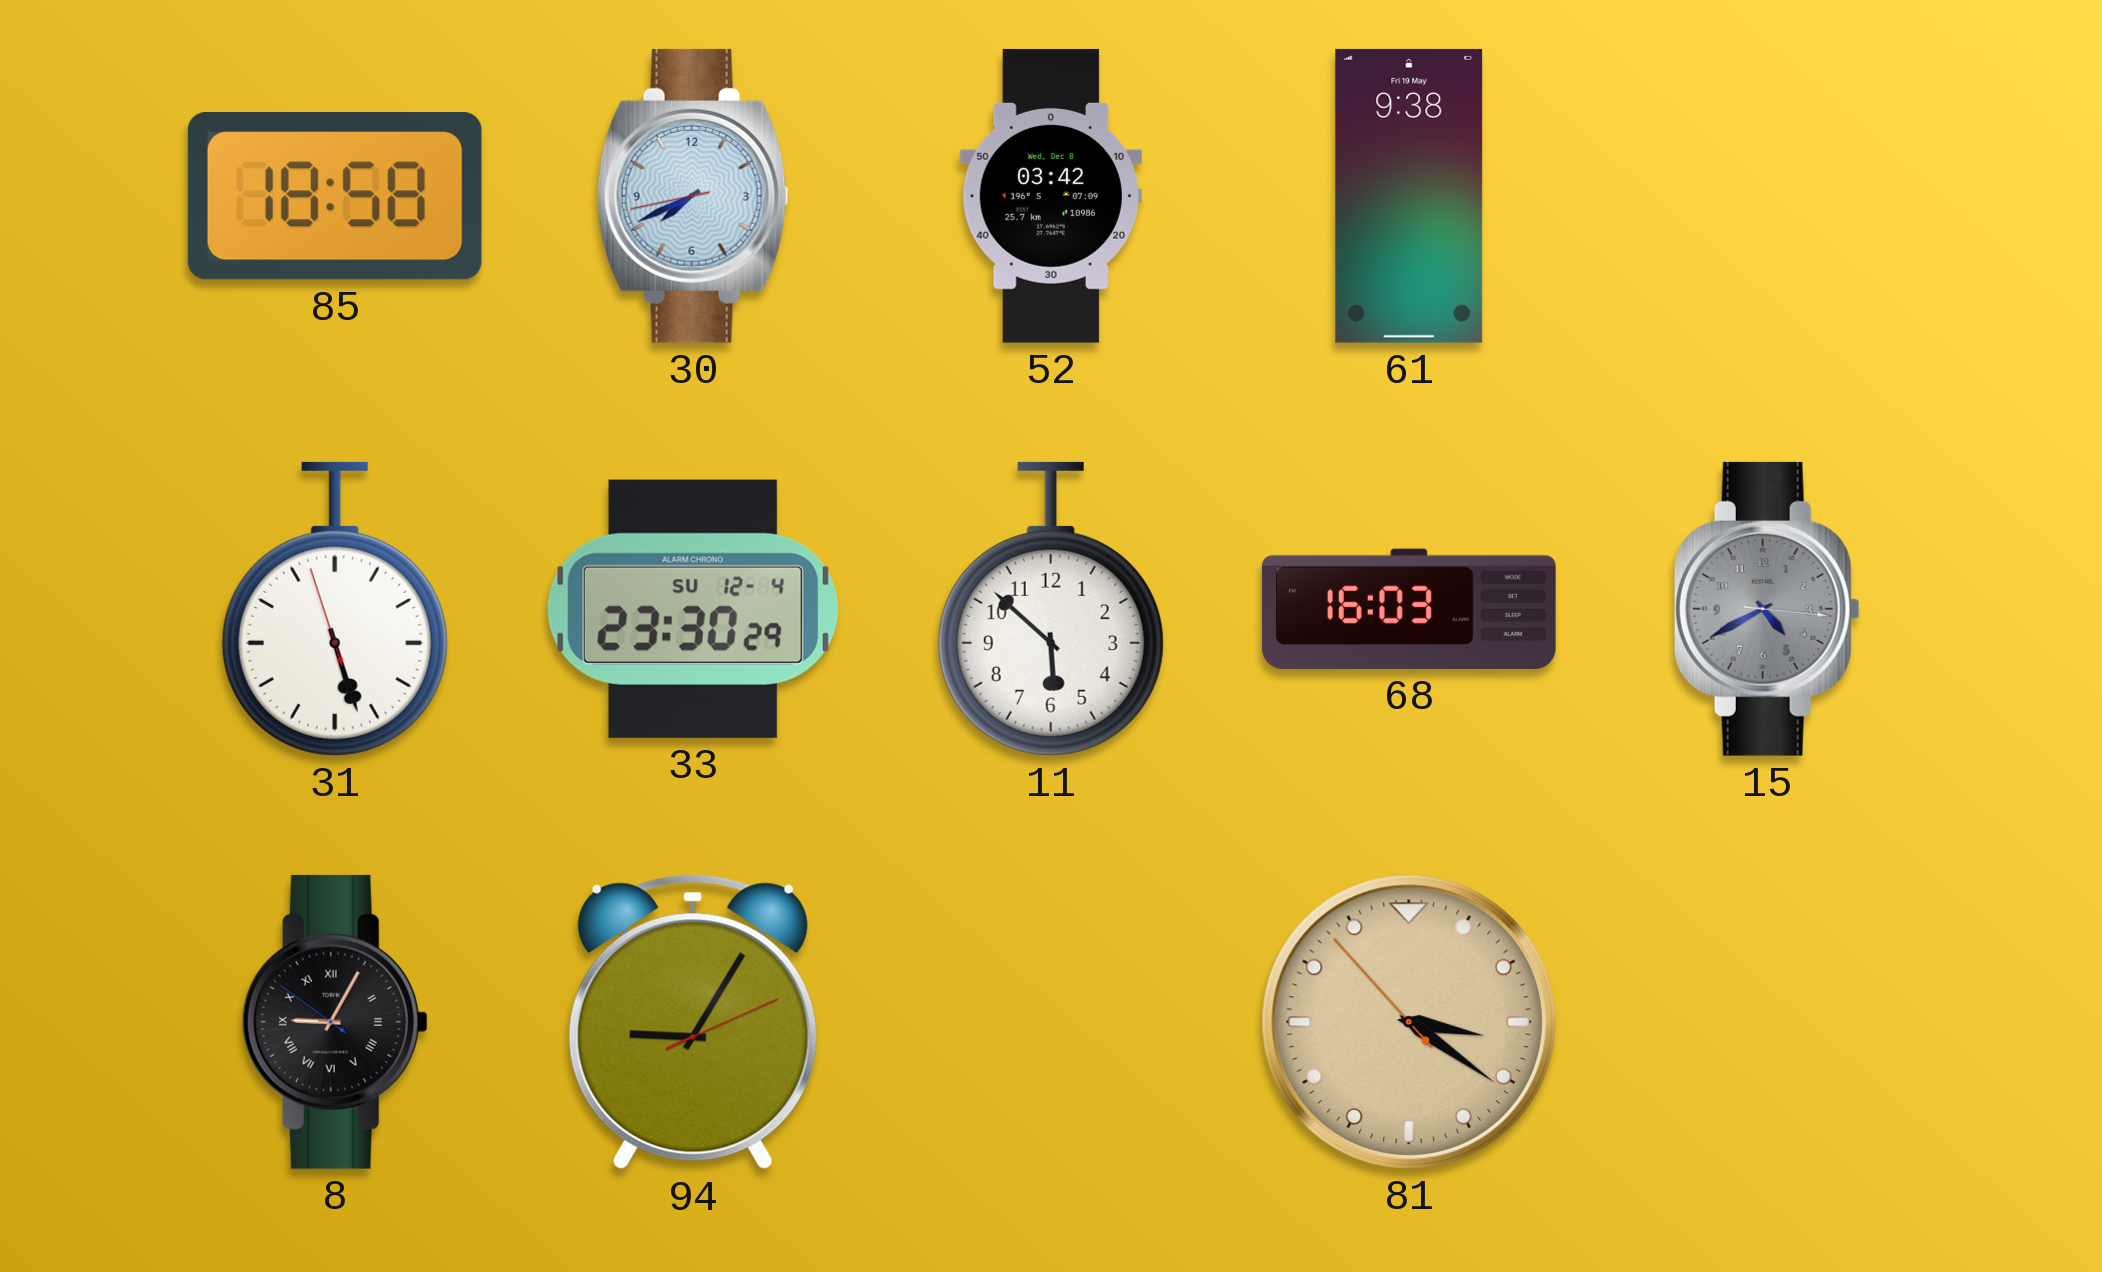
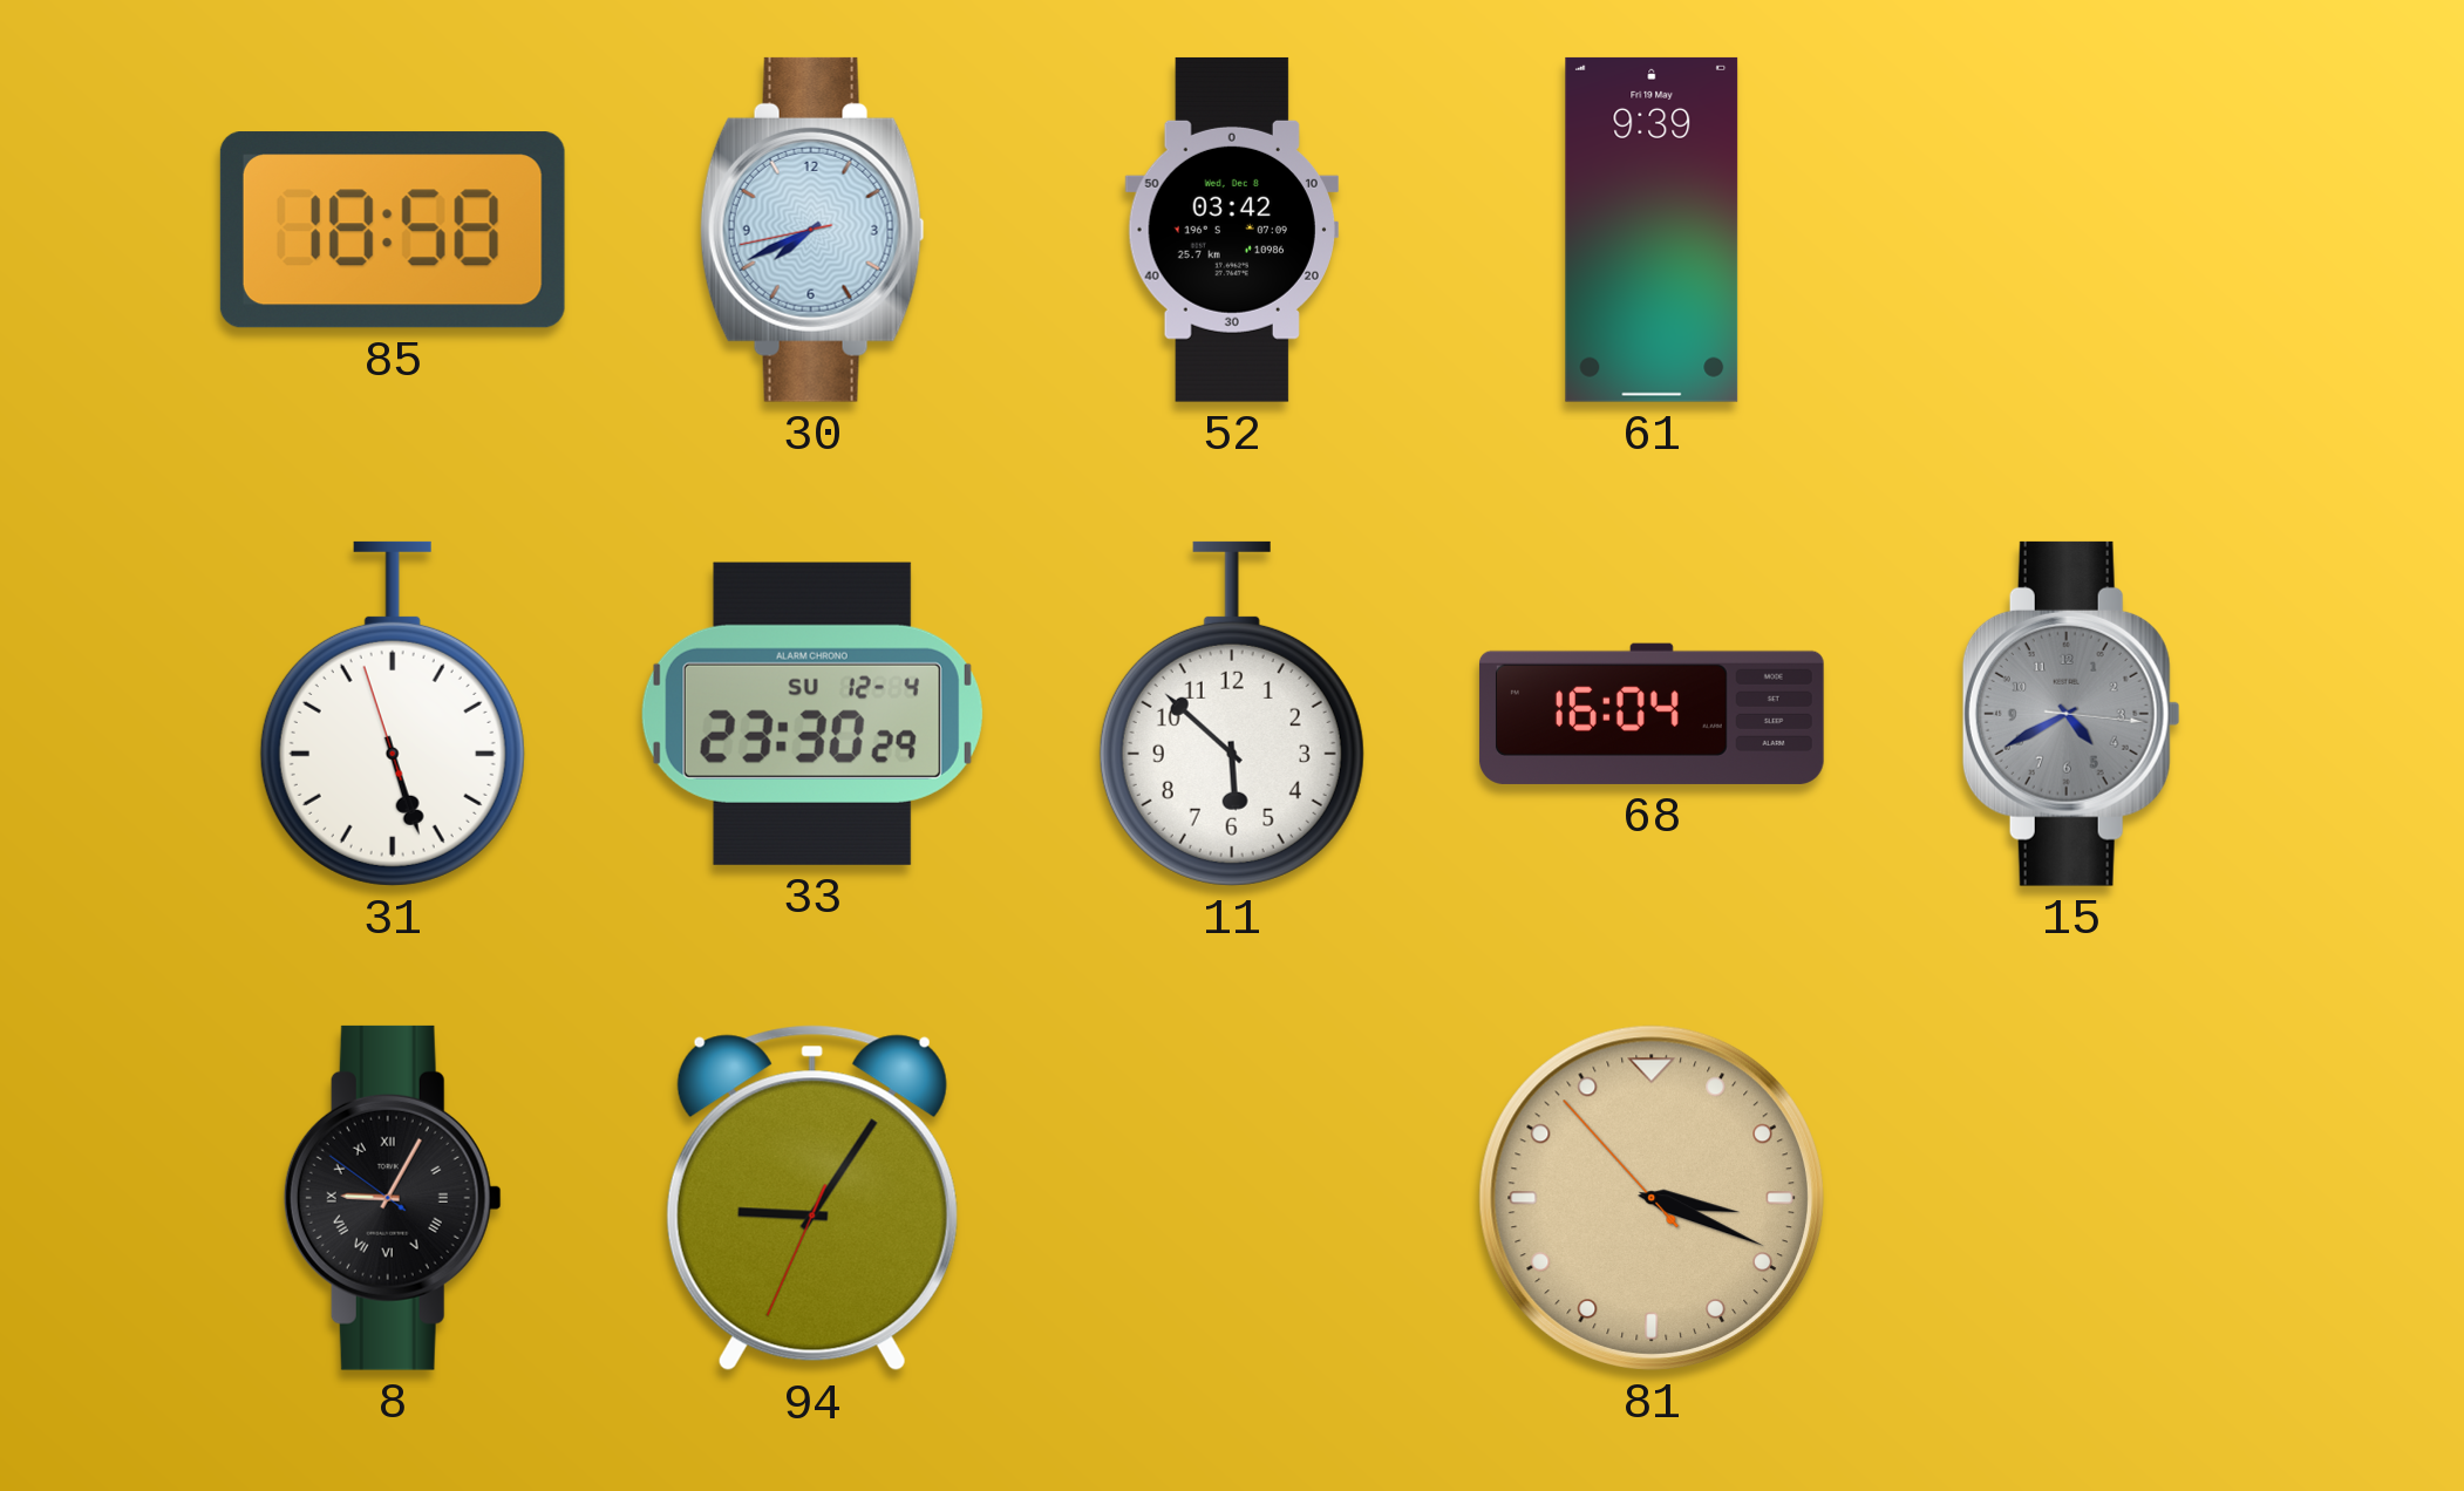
61: 9:38 -> 9:39
68: 16:03 -> 16:04
94: 9:05:11 -> 9:05:34
81: 3:20 -> 3:18
